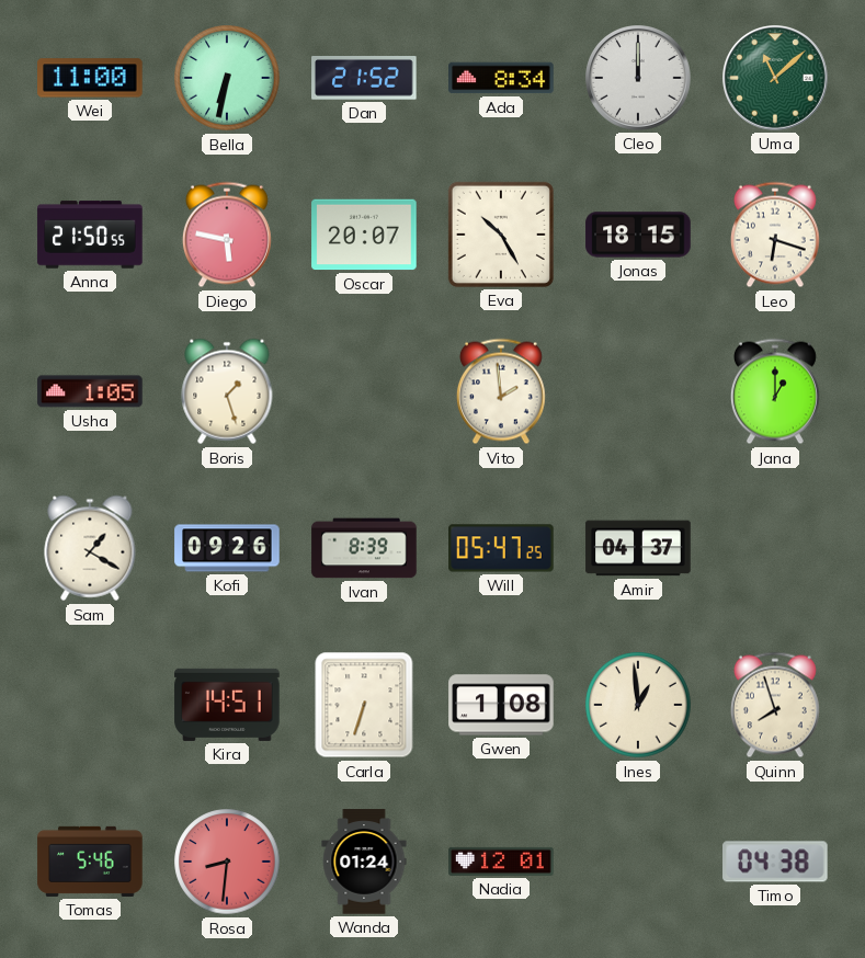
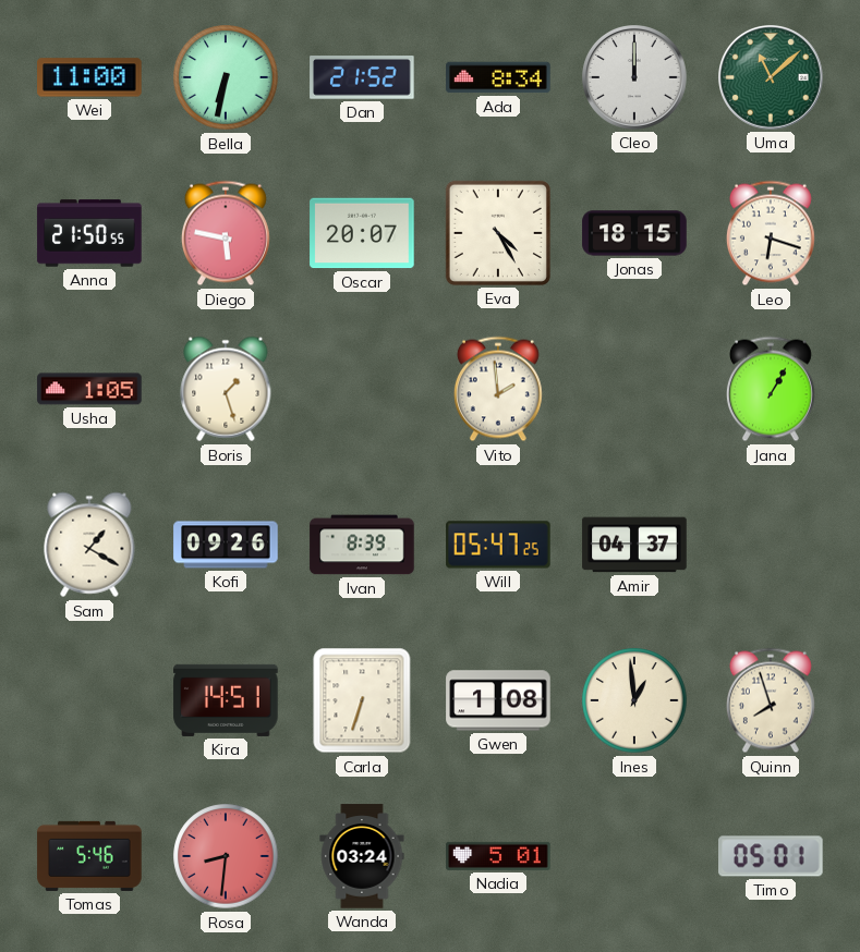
Eva: 10:25 -> 4:25
Jana: 1:00 -> 1:05
Wanda: 01:24 -> 03:24
Nadia: 12:01 -> 5:01
Timo: 04:38 -> 05:01
